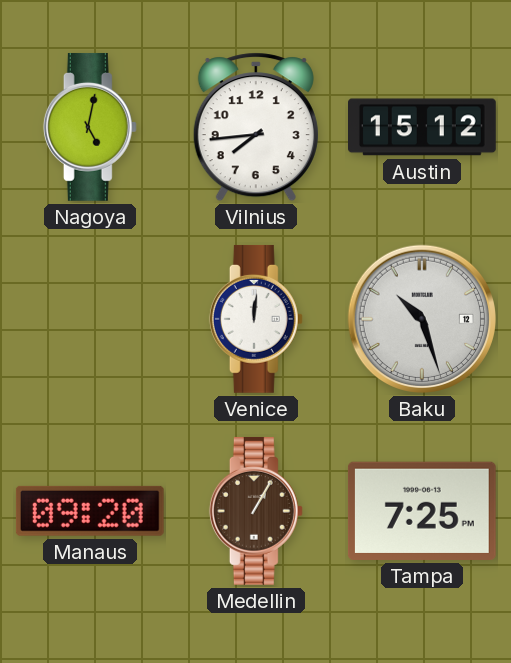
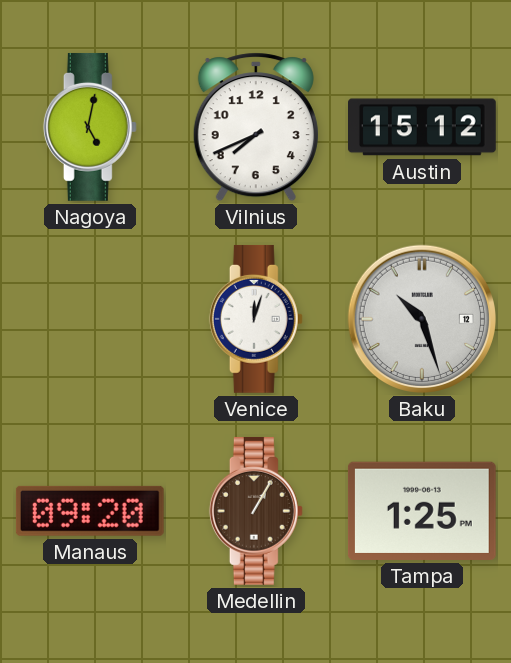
Vilnius: 7:44 -> 7:41
Venice: 12:01 -> 12:03
Tampa: 7:25 -> 1:25
